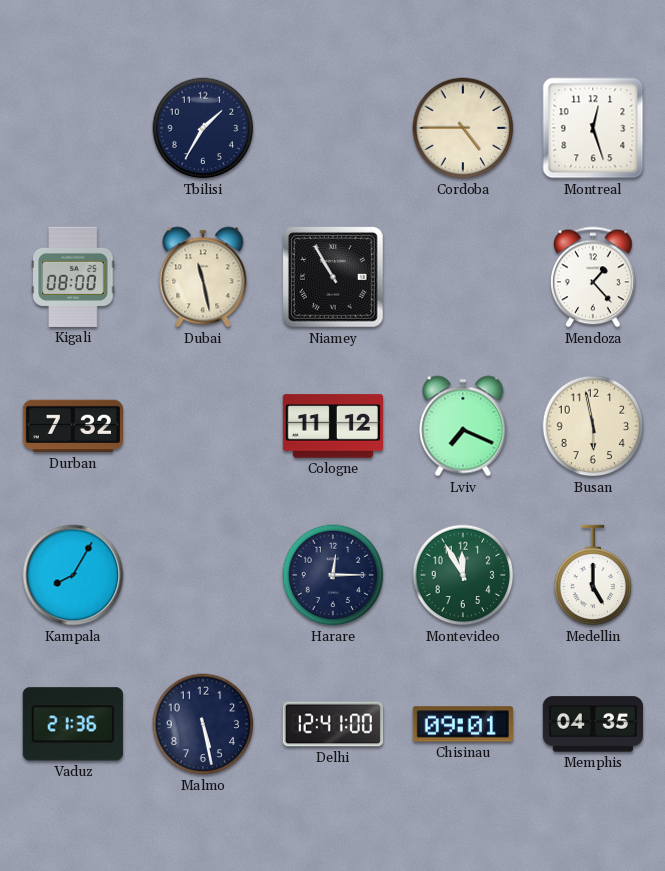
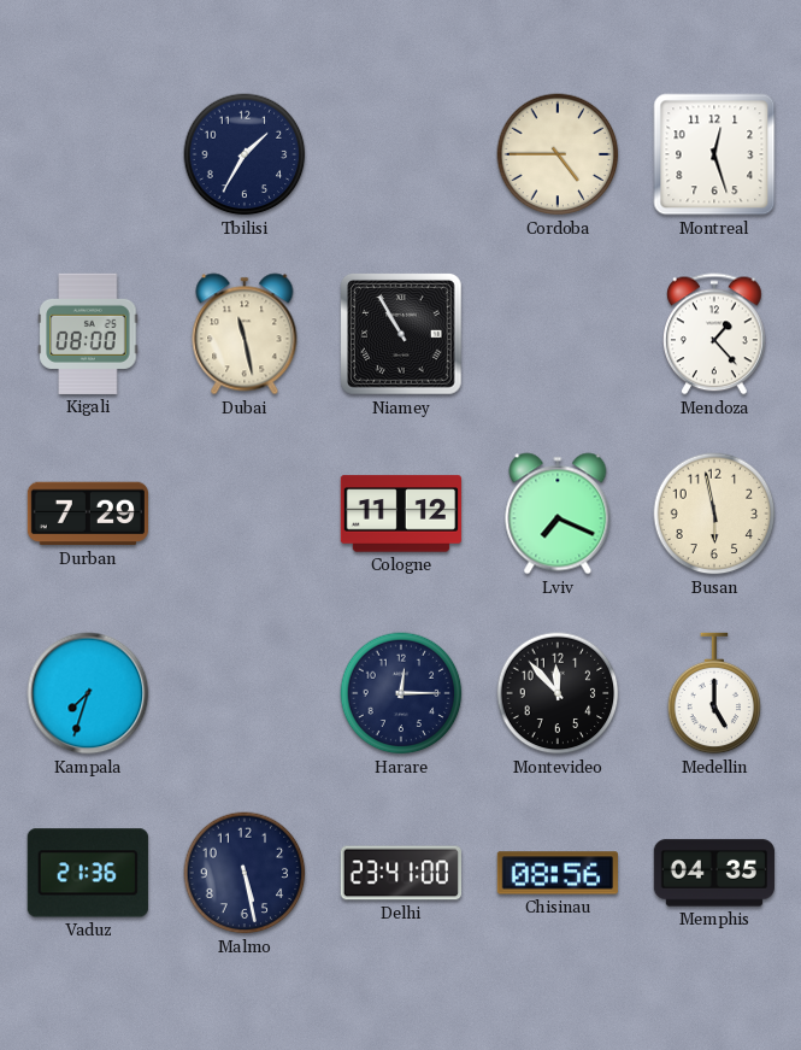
Durban: 7:32 -> 7:29
Kampala: 8:05 -> 7:33
Montevideo: 11:55 -> 11:53
Montevideo dial: green -> black
Delhi: 12:41 -> 23:41
Chisinau: 09:01 -> 08:56
